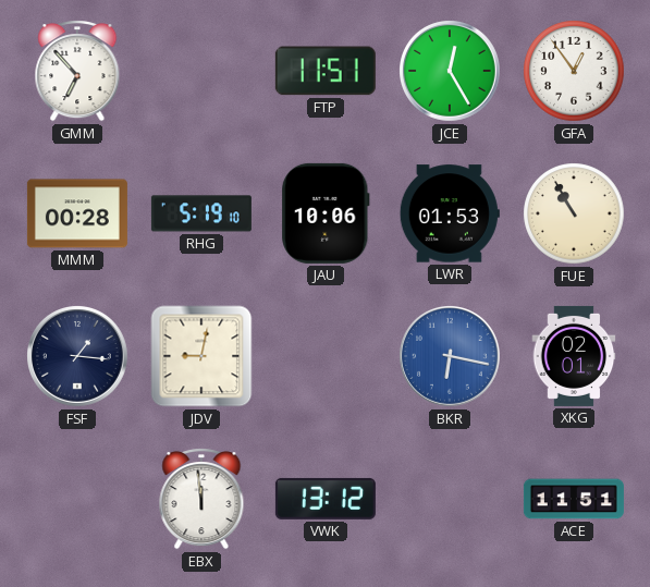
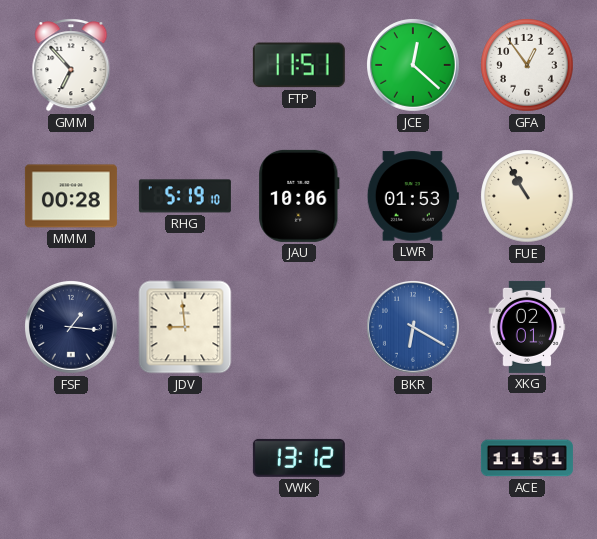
JCE: 12:25 -> 12:22
JDV: 9:02 -> 8:59
BKR: 6:17 -> 6:20
EBX: 11:59 -> none
